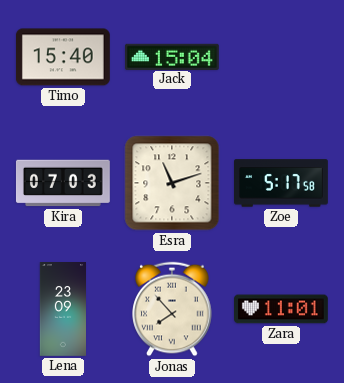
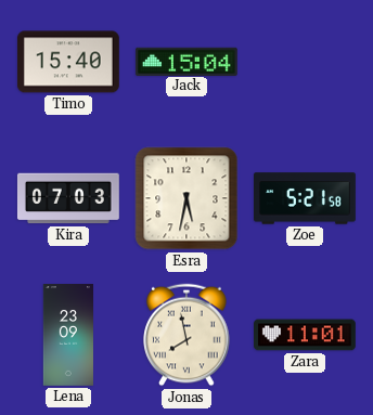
Esra: 11:12 -> 5:32
Zoe: 5:17 -> 5:21
Jonas: 7:53 -> 7:58
